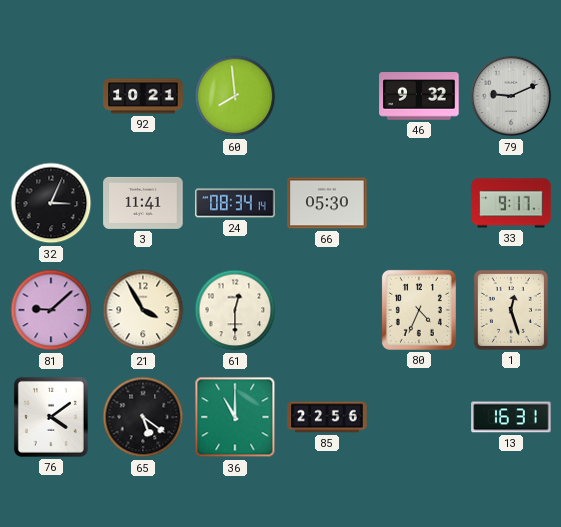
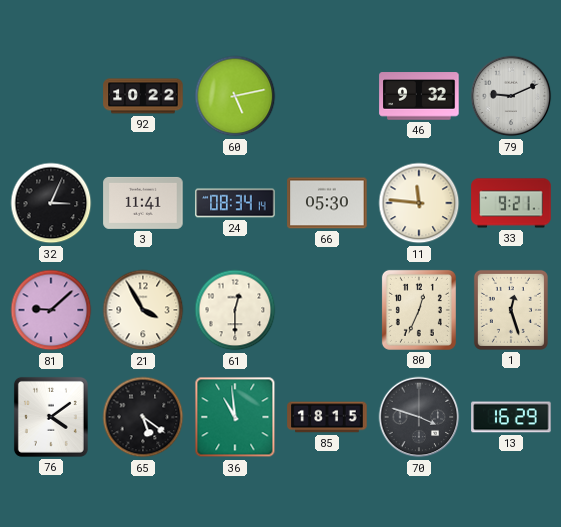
92: 10:21 -> 10:22
60: 7:59 -> 5:13
11: none -> 11:46
33: 9:17 -> 9:21
80: 4:34 -> 12:34
36: 11:00 -> 10:59
85: 22:56 -> 18:15
70: none -> 3:48
13: 16:31 -> 16:29
